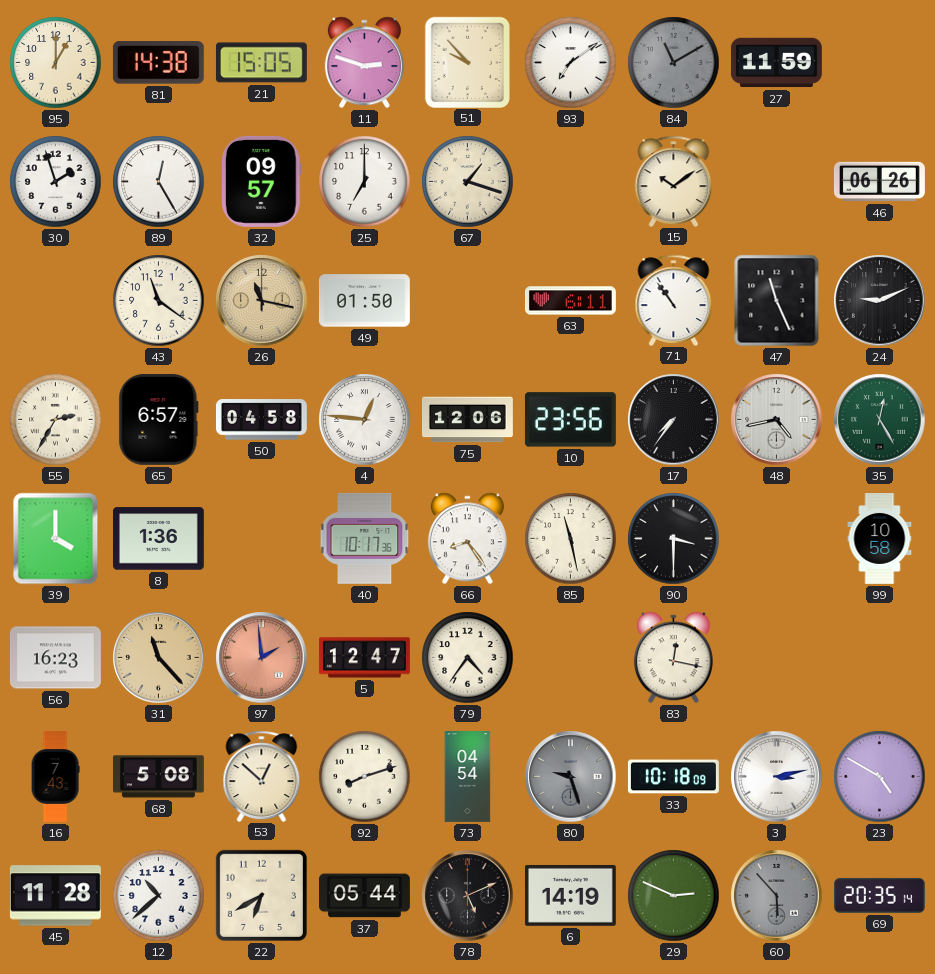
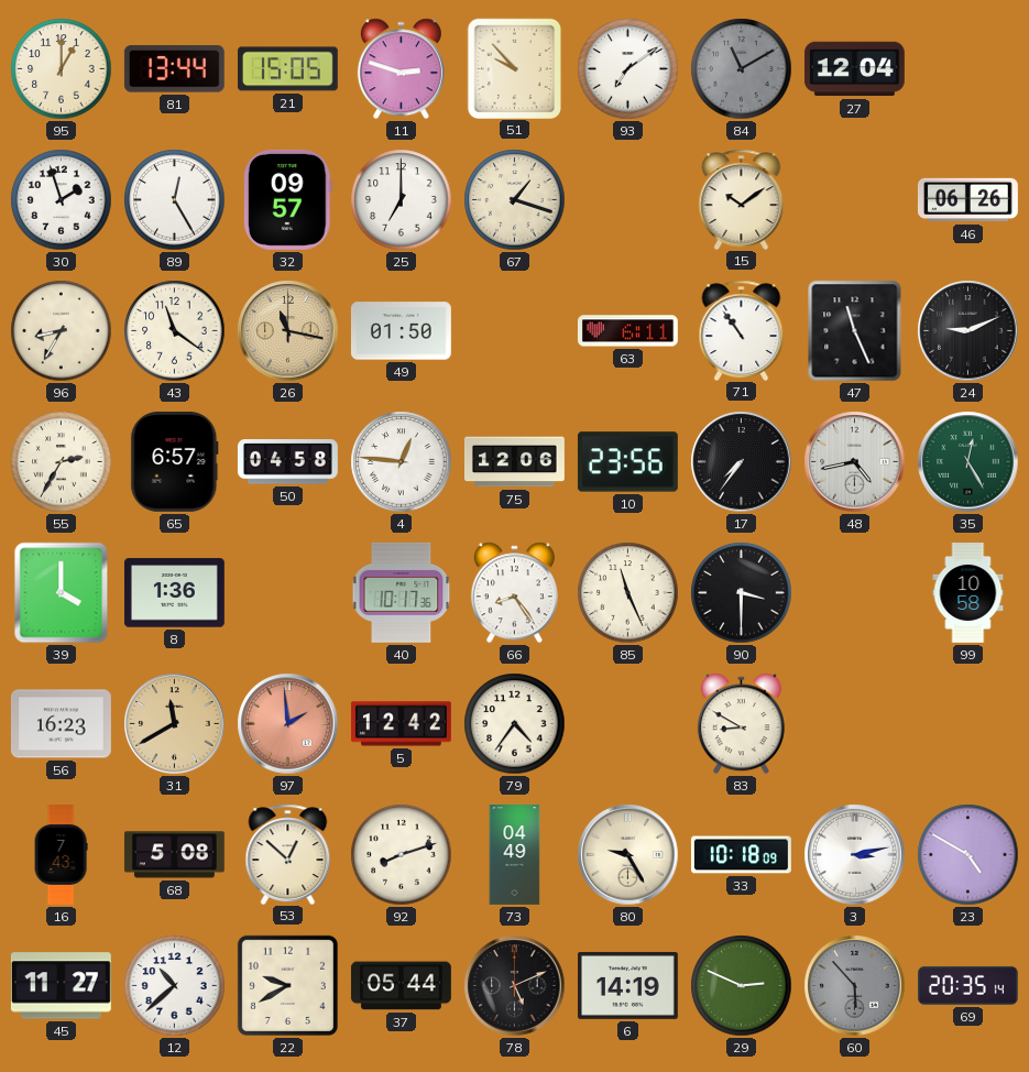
81: 14:38 -> 13:44
27: 11:59 -> 12:04
96: none -> 8:35
85: 11:28 -> 11:26
31: 11:23 -> 11:40
5: 12:47 -> 12:42
83: 12:17 -> 8:50
73: 04:54 -> 04:49
80: 9:27 -> 9:25
80 dial: grey -> cream
45: 11:28 -> 11:27
22: 6:40 -> 9:40
